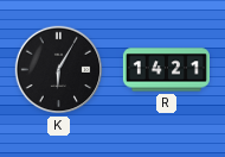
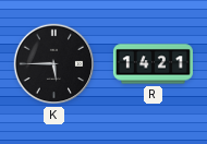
K: 6:05 -> 5:45
